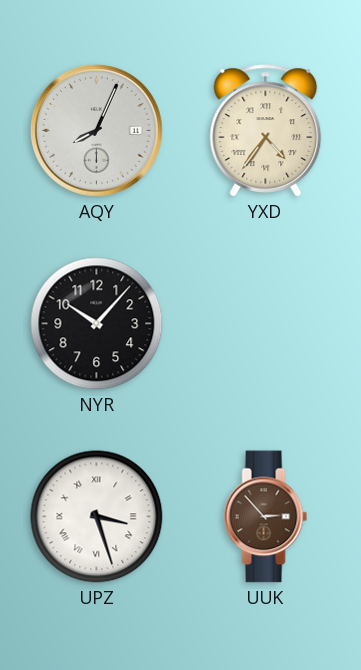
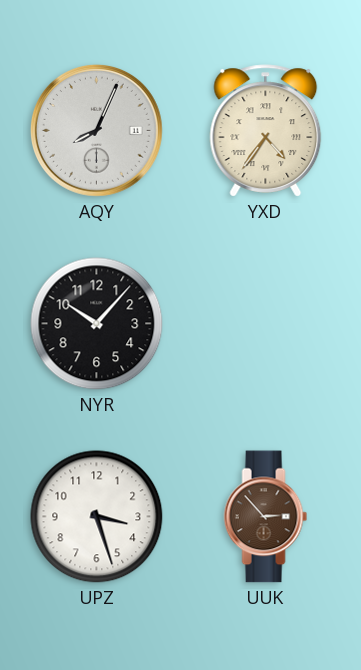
UPZ numerals: Roman -> Arabic
